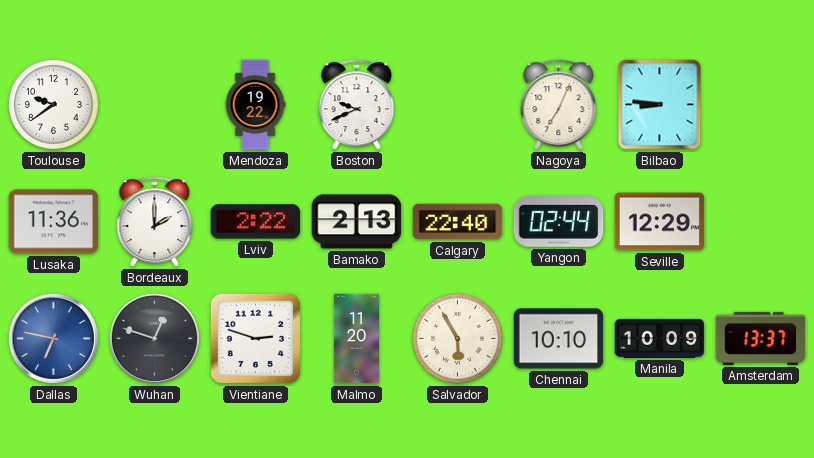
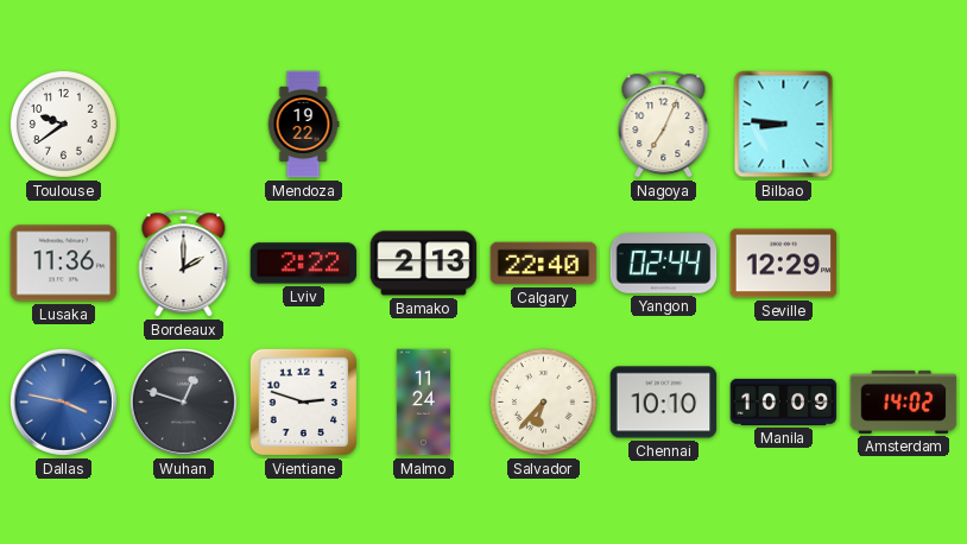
Boston: 9:41 -> none
Dallas: 6:47 -> 3:47
Malmo: 11:20 -> 11:24
Salvador: 5:55 -> 6:37
Amsterdam: 13:37 -> 14:02
